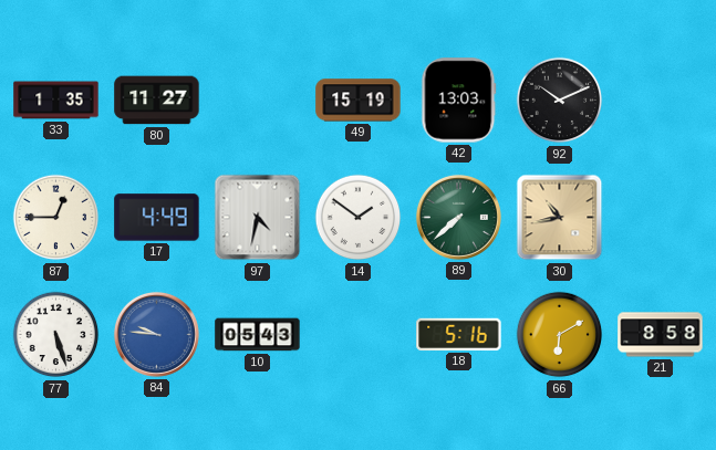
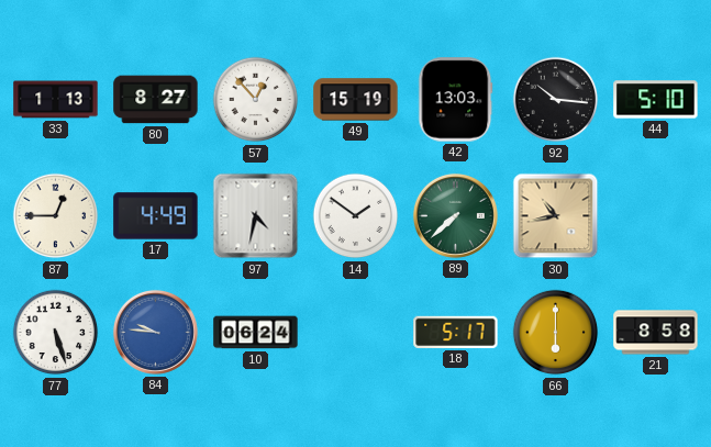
33: 1:35 -> 1:13
80: 11:27 -> 8:27
57: none -> 12:53
92: 10:11 -> 10:16
44: none -> 5:10
10: 05:43 -> 06:24
18: 5:16 -> 5:17
66: 6:10 -> 6:00
